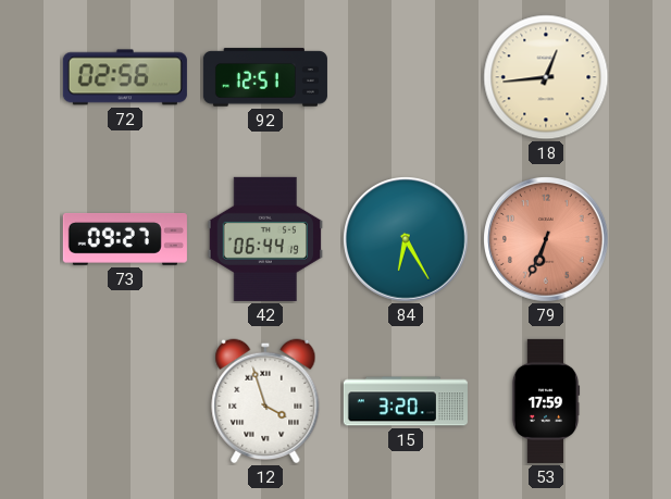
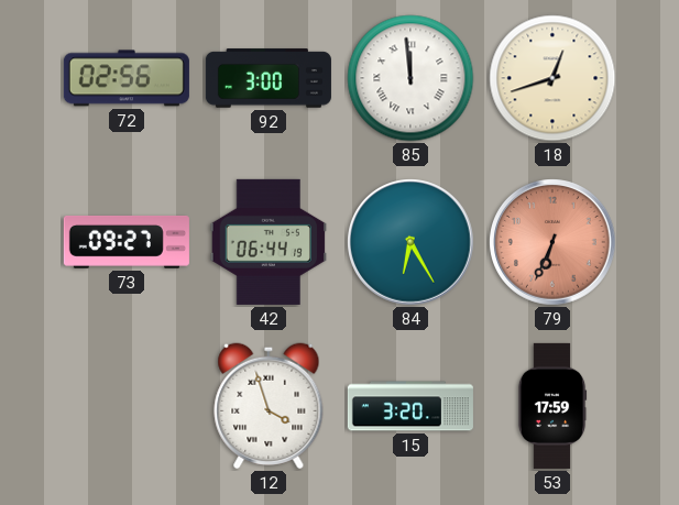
92: 12:51 -> 3:00
85: none -> 11:59
18: 12:44 -> 12:42
